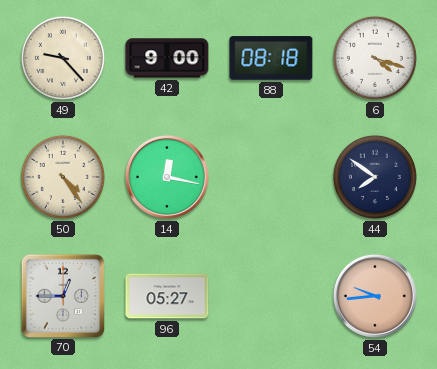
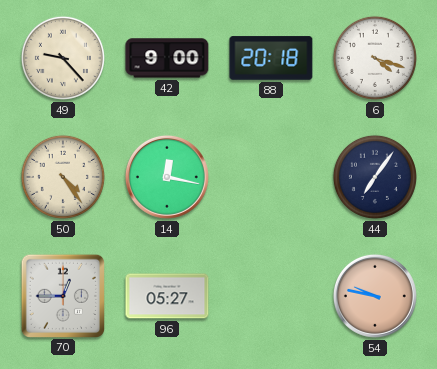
88: 08:18 -> 20:18
44: 7:51 -> 7:06
54: 9:44 -> 9:47
